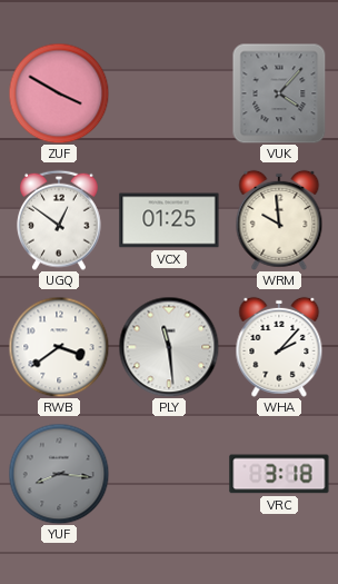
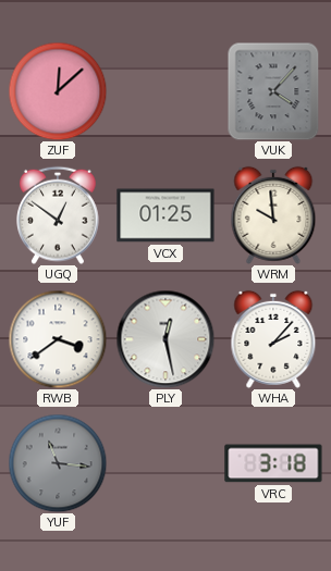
ZUF: 3:50 -> 12:08
PLY: 11:29 -> 12:28
YUF: 8:16 -> 11:16
